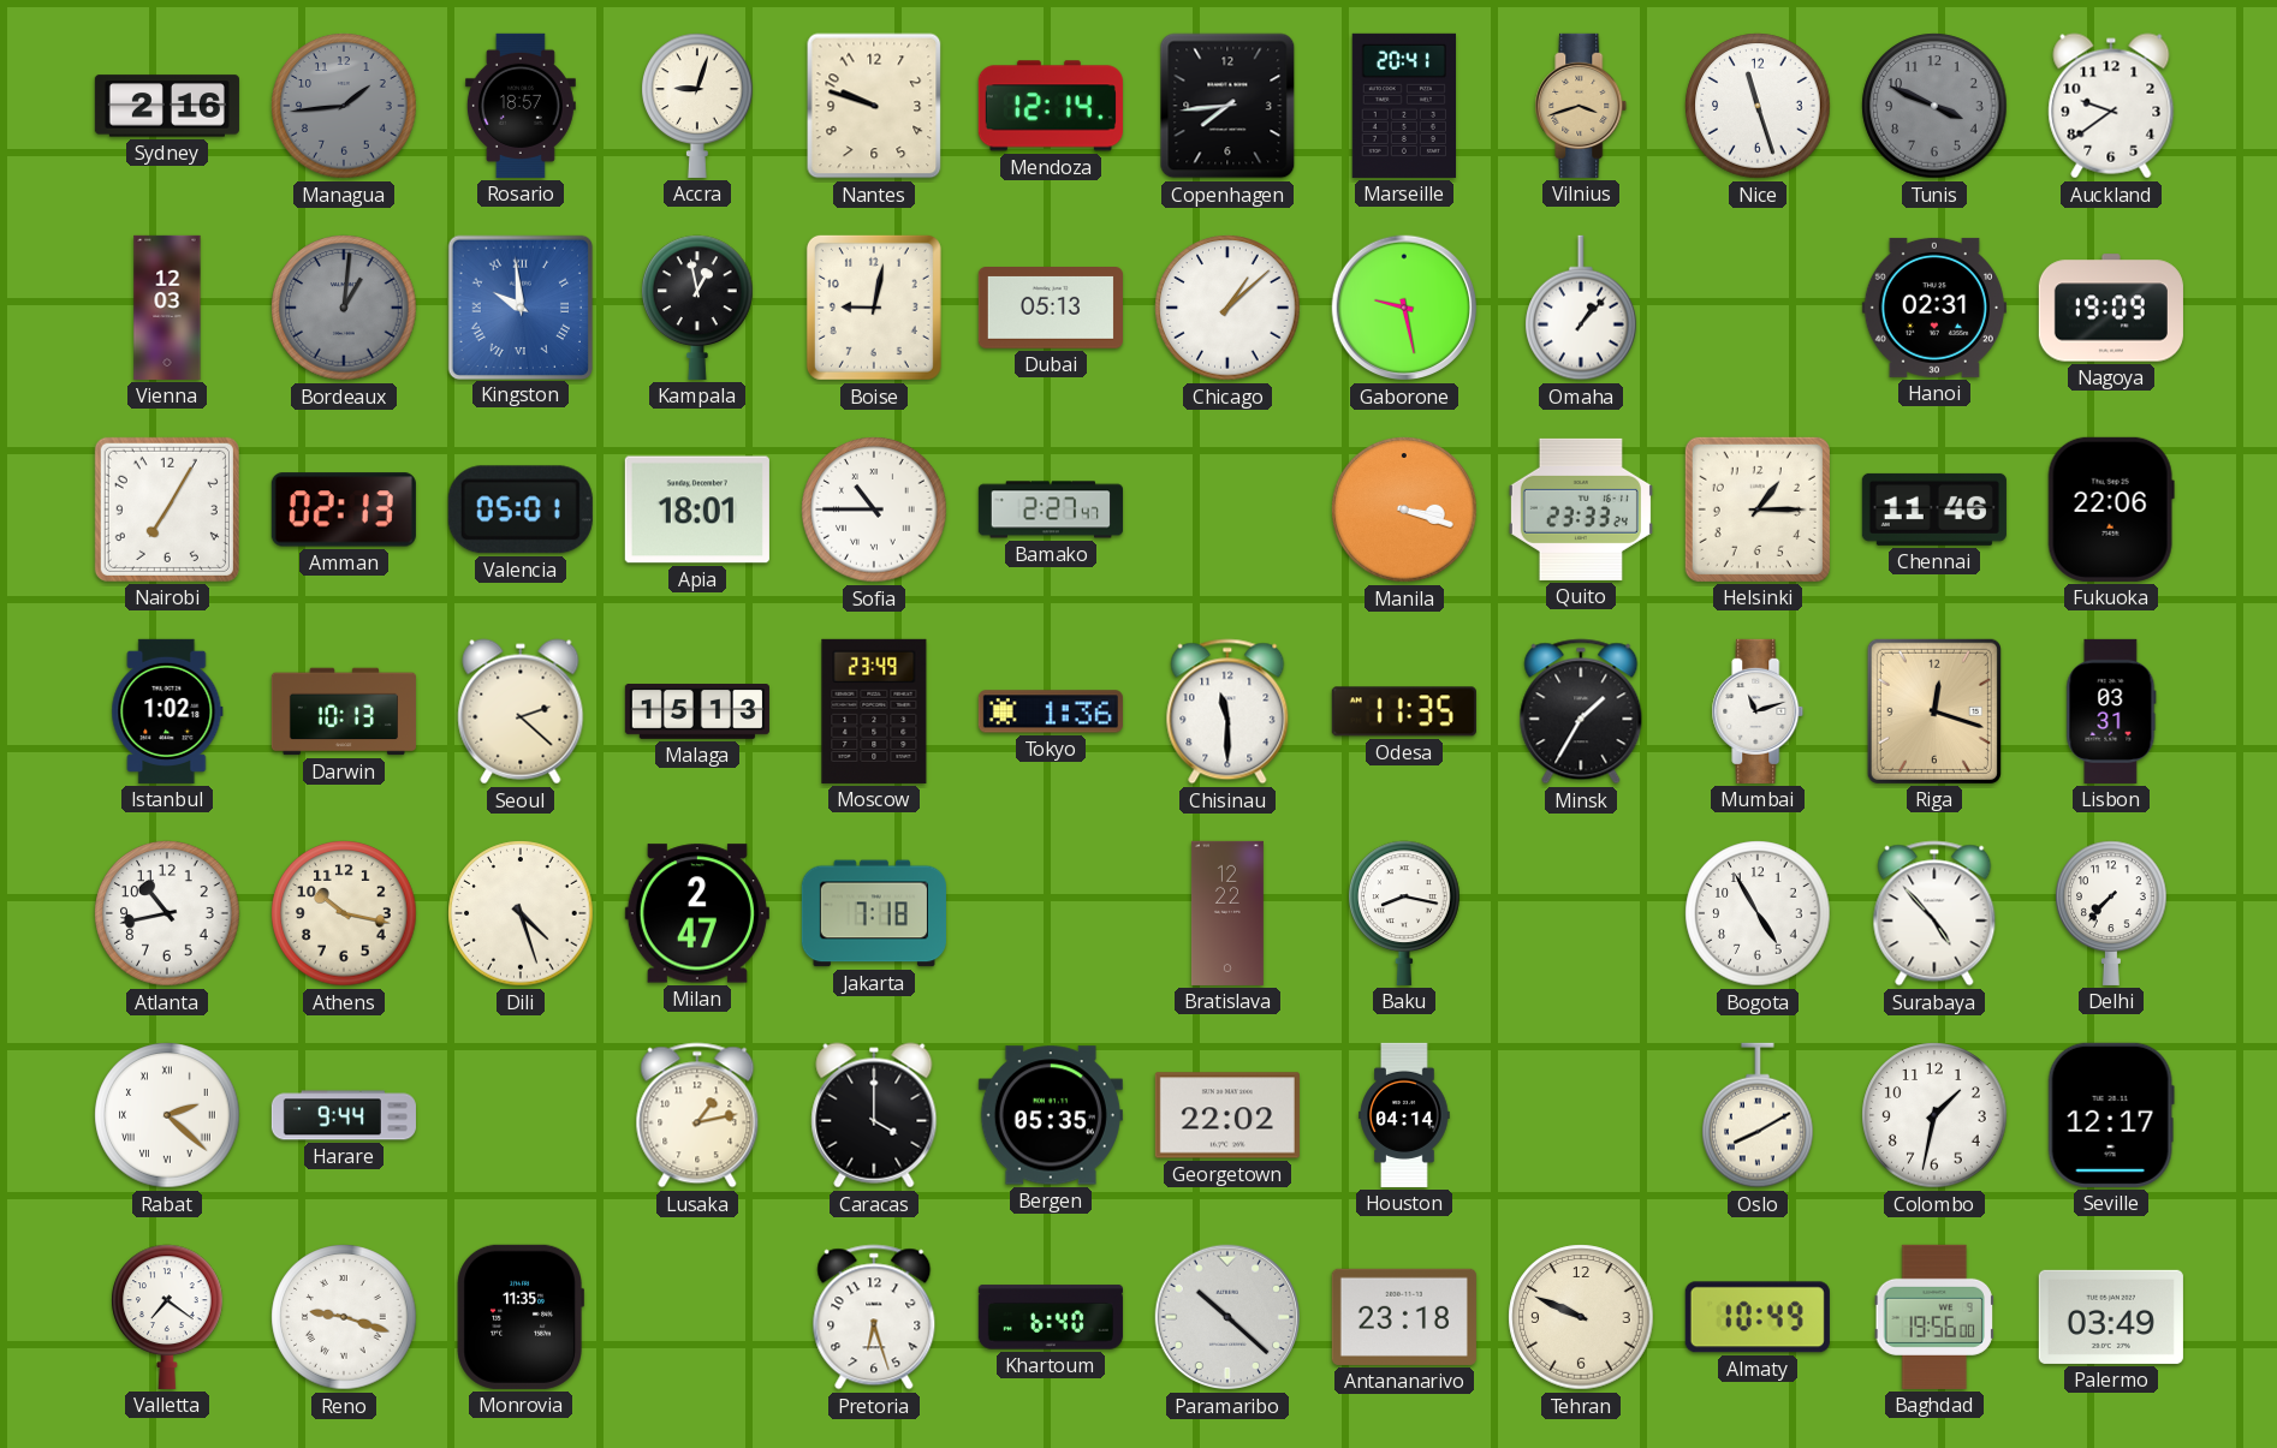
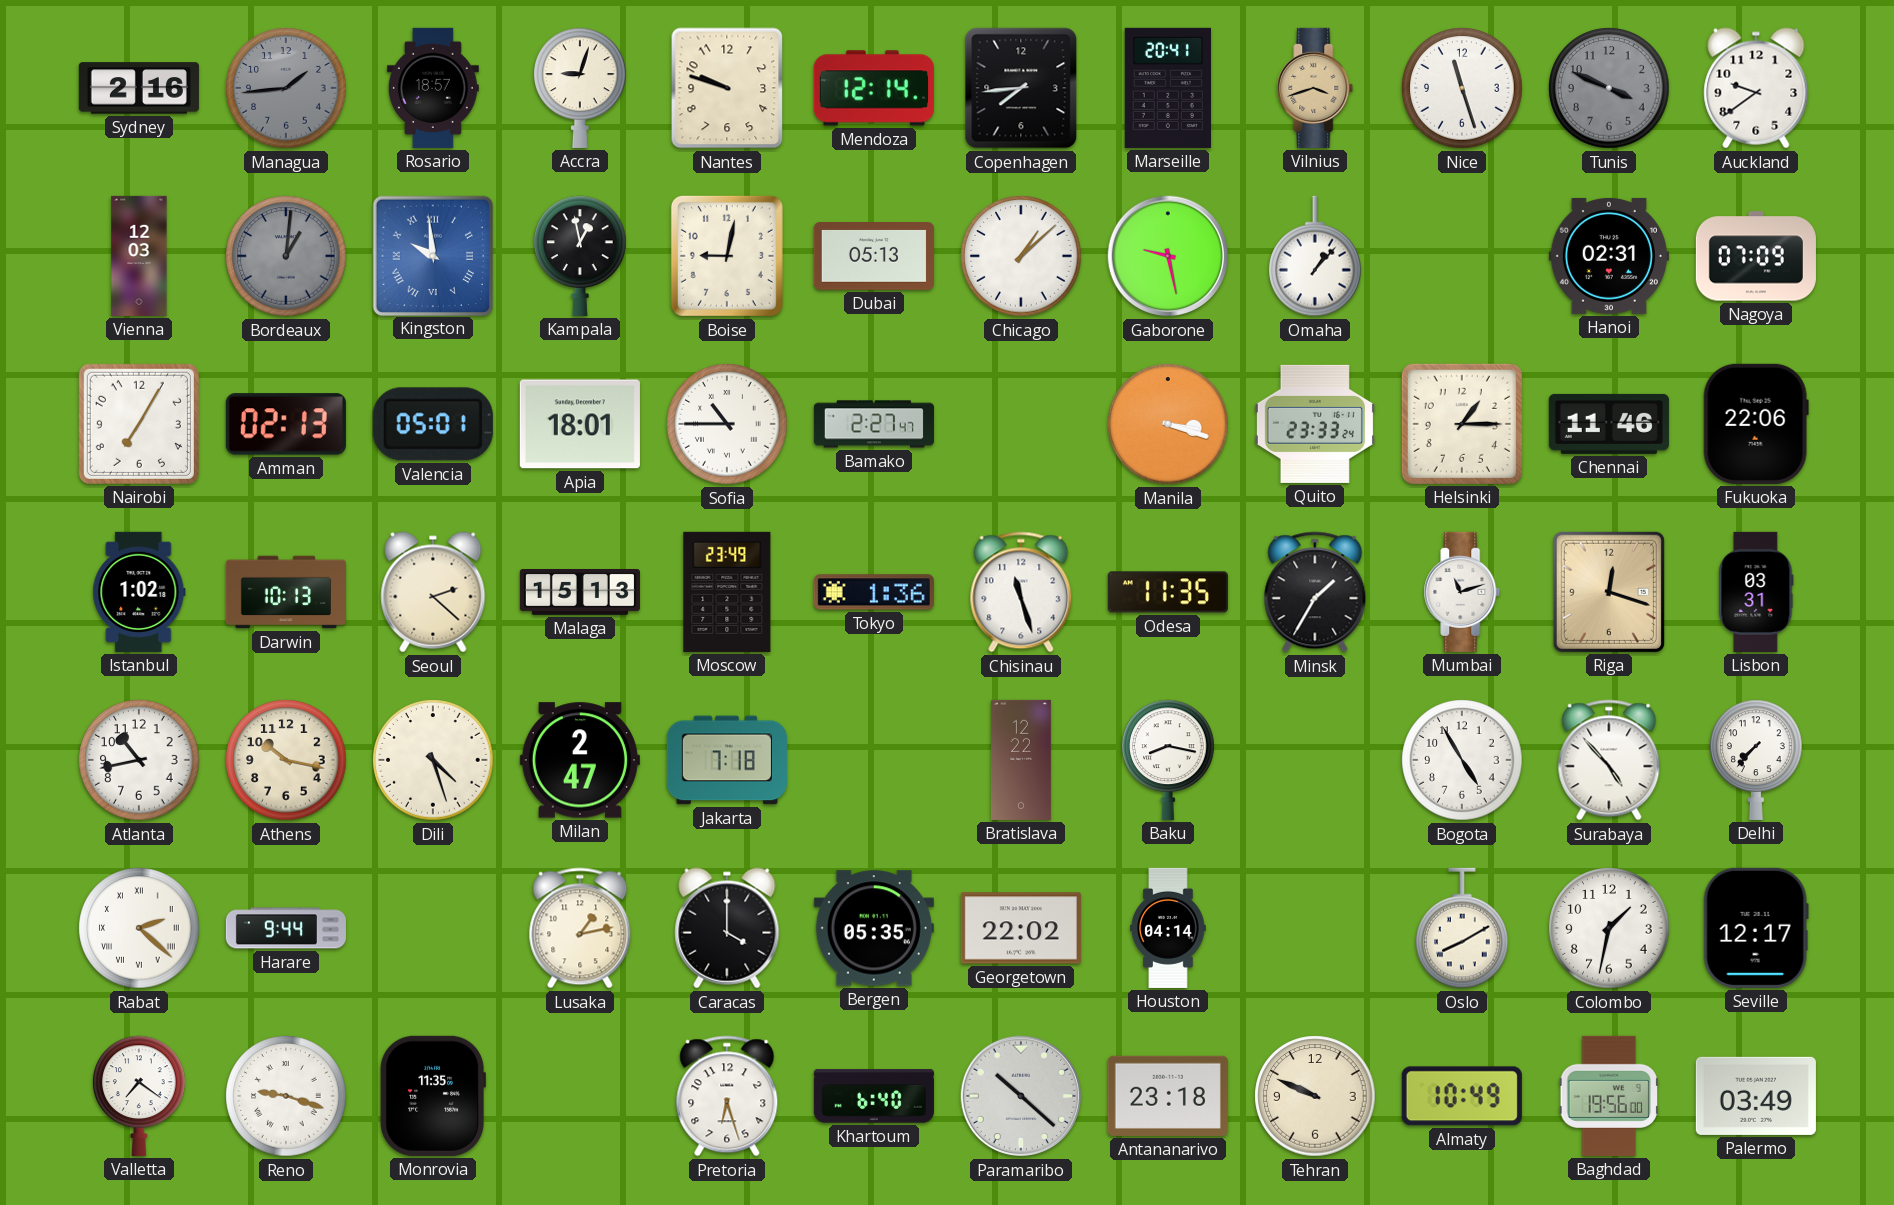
Nagoya: 19:09 -> 07:09
Chisinau: 11:30 -> 11:27
